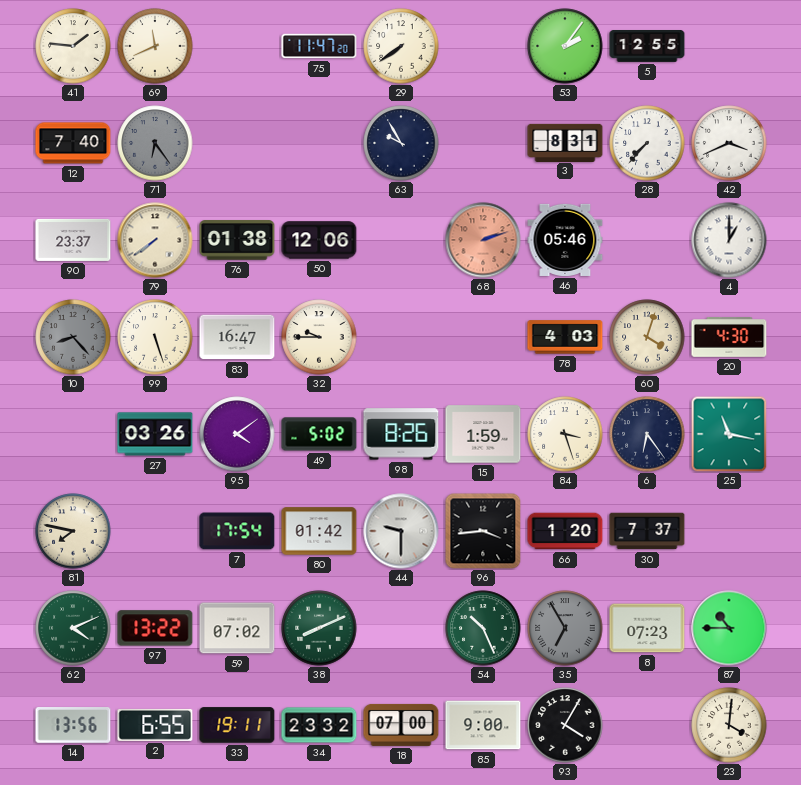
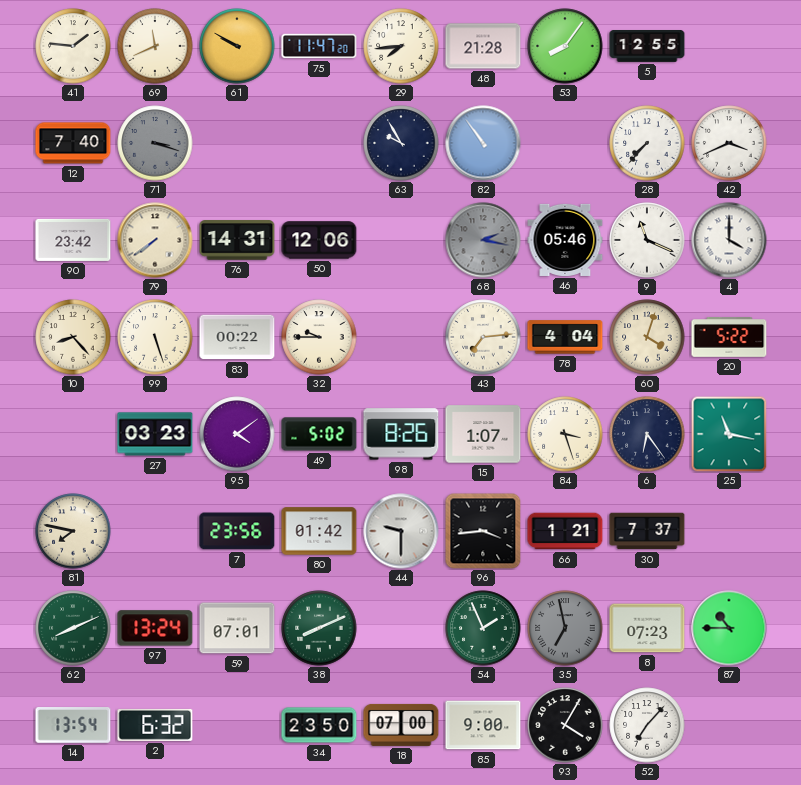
61: none -> 9:50
29: 7:39 -> 7:44
48: none -> 21:28
53: 2:06 -> 8:06
71: 6:24 -> 3:18
82: none -> 10:54
3: 8:31 -> none
90: 23:37 -> 23:42
76: 01:38 -> 14:31
68: 2:12 -> 2:17
68 dial: salmon -> grey
9: none -> 11:19
4: 1:00 -> 4:00
10 dial: grey -> cream
83: 16:47 -> 00:22
43: none -> 7:14
78: 4:03 -> 4:04
20: 4:30 -> 5:22
27: 03:26 -> 03:23
15: 1:59 -> 1:07
7: 17:54 -> 23:56
66: 1:20 -> 1:21
62: 4:11 -> 8:11
97: 13:22 -> 13:24
59: 07:02 -> 07:01
54: 10:26 -> 1:56
35: 6:55 -> 6:58
14: 13:56 -> 13:54
2: 6:55 -> 6:32
33: 19:11 -> none
34: 23:32 -> 23:50
52: none -> 7:07
23: 4:01 -> none
